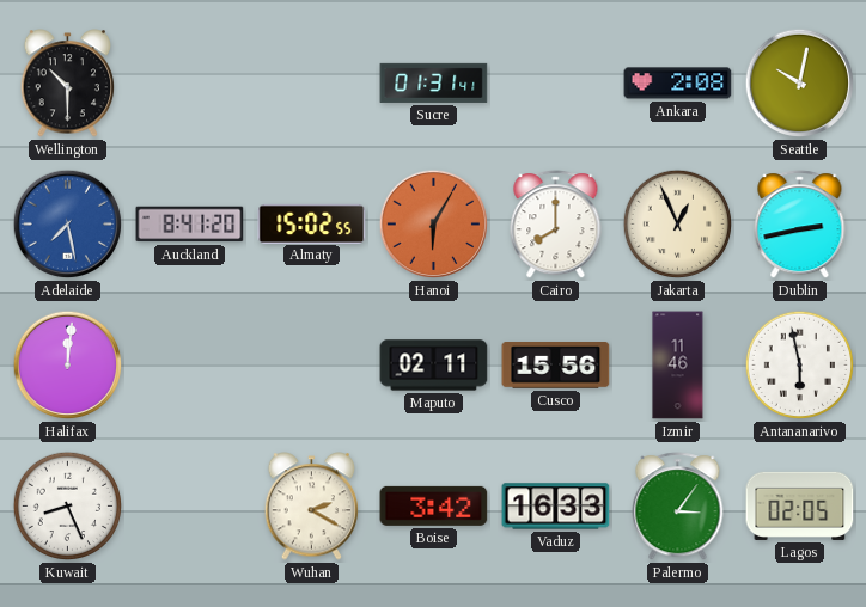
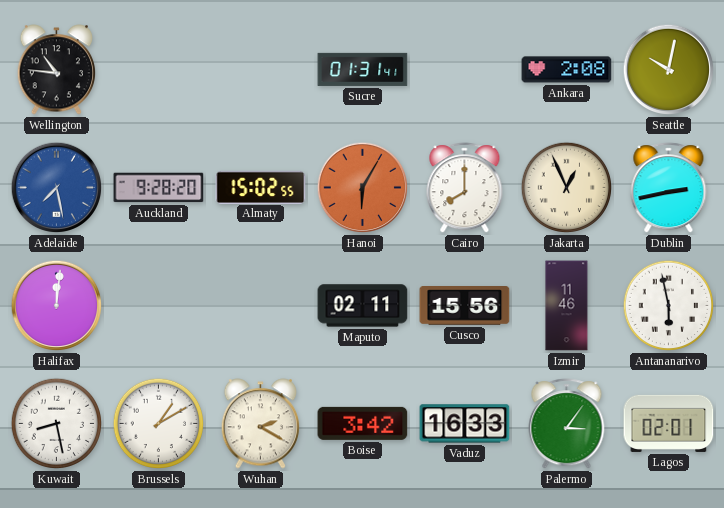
Wellington: 10:30 -> 10:46
Auckland: 8:41 -> 9:28
Kuwait: 8:26 -> 8:28
Brussels: none -> 1:10
Lagos: 02:05 -> 02:01
